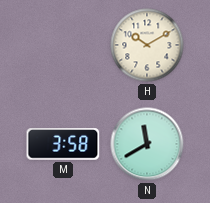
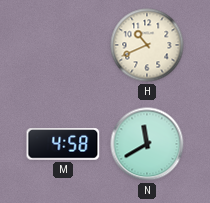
H: 10:10 -> 10:41
M: 3:58 -> 4:58
